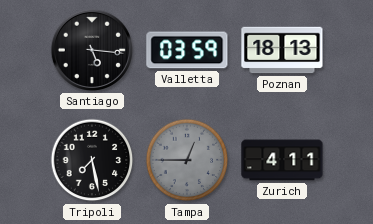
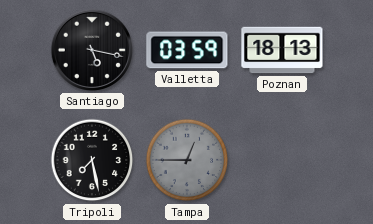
Santiago: 5:16 -> 5:17
Zurich: 4:11 -> none
